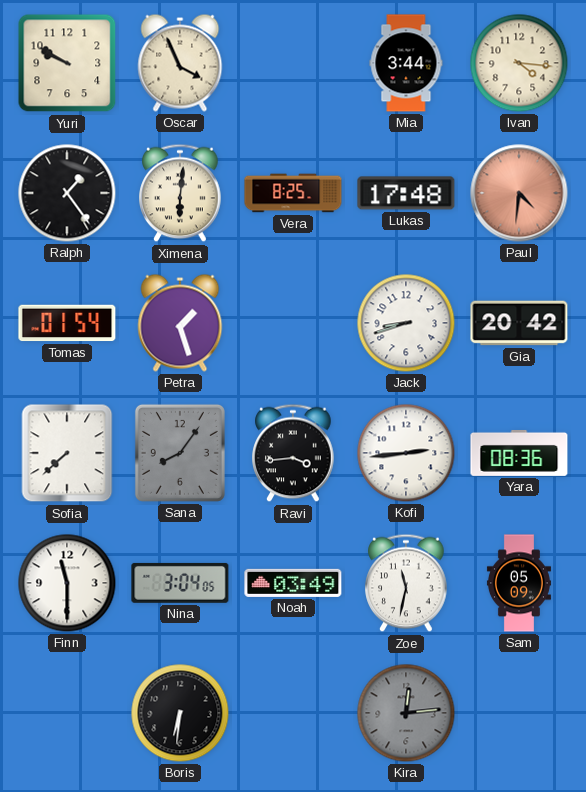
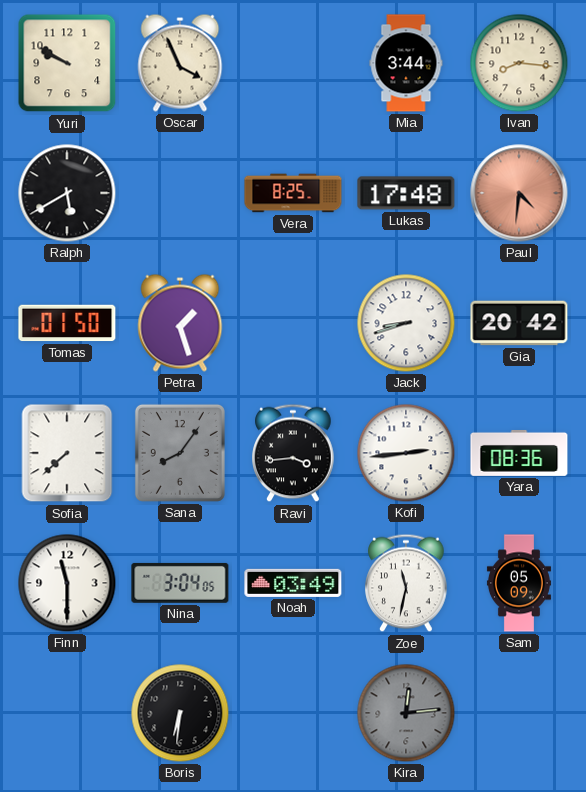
Ivan: 4:16 -> 8:16
Ralph: 1:24 -> 5:40
Ximena: 6:01 -> none
Tomas: 01:54 -> 01:50
